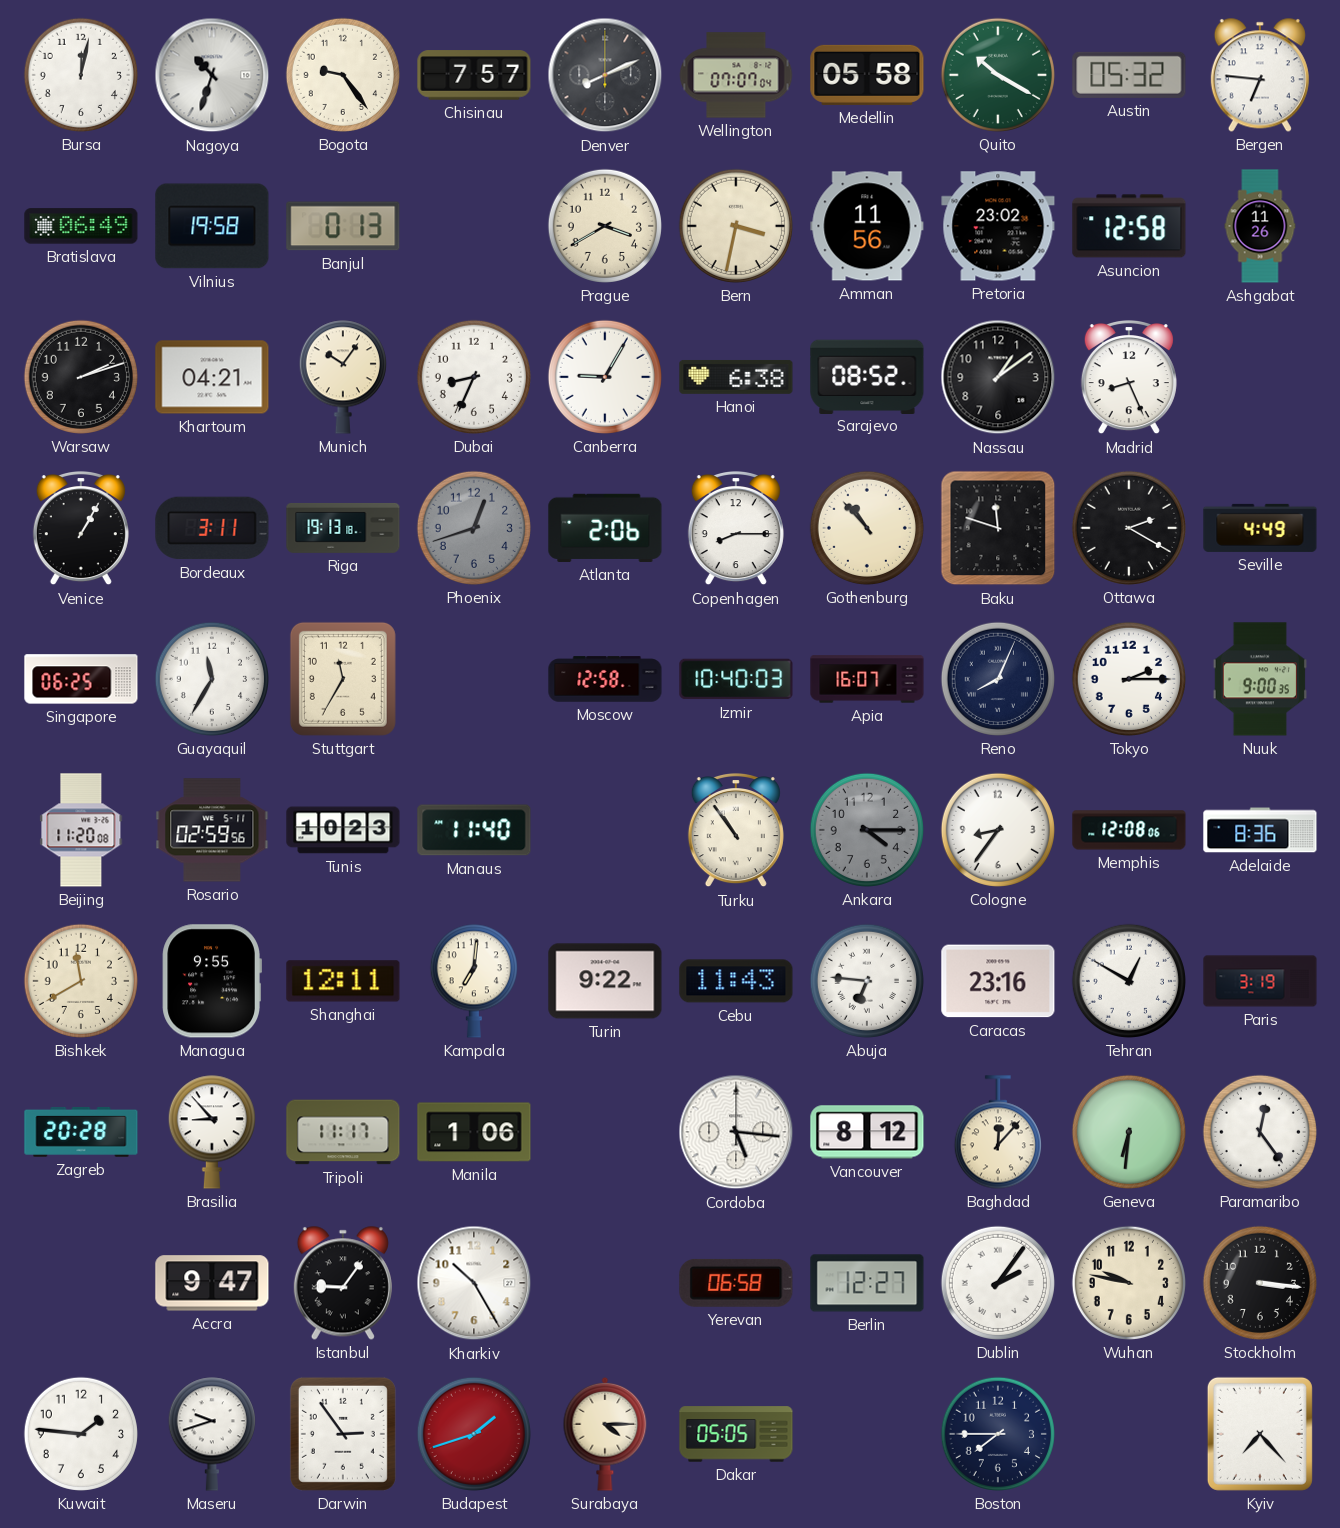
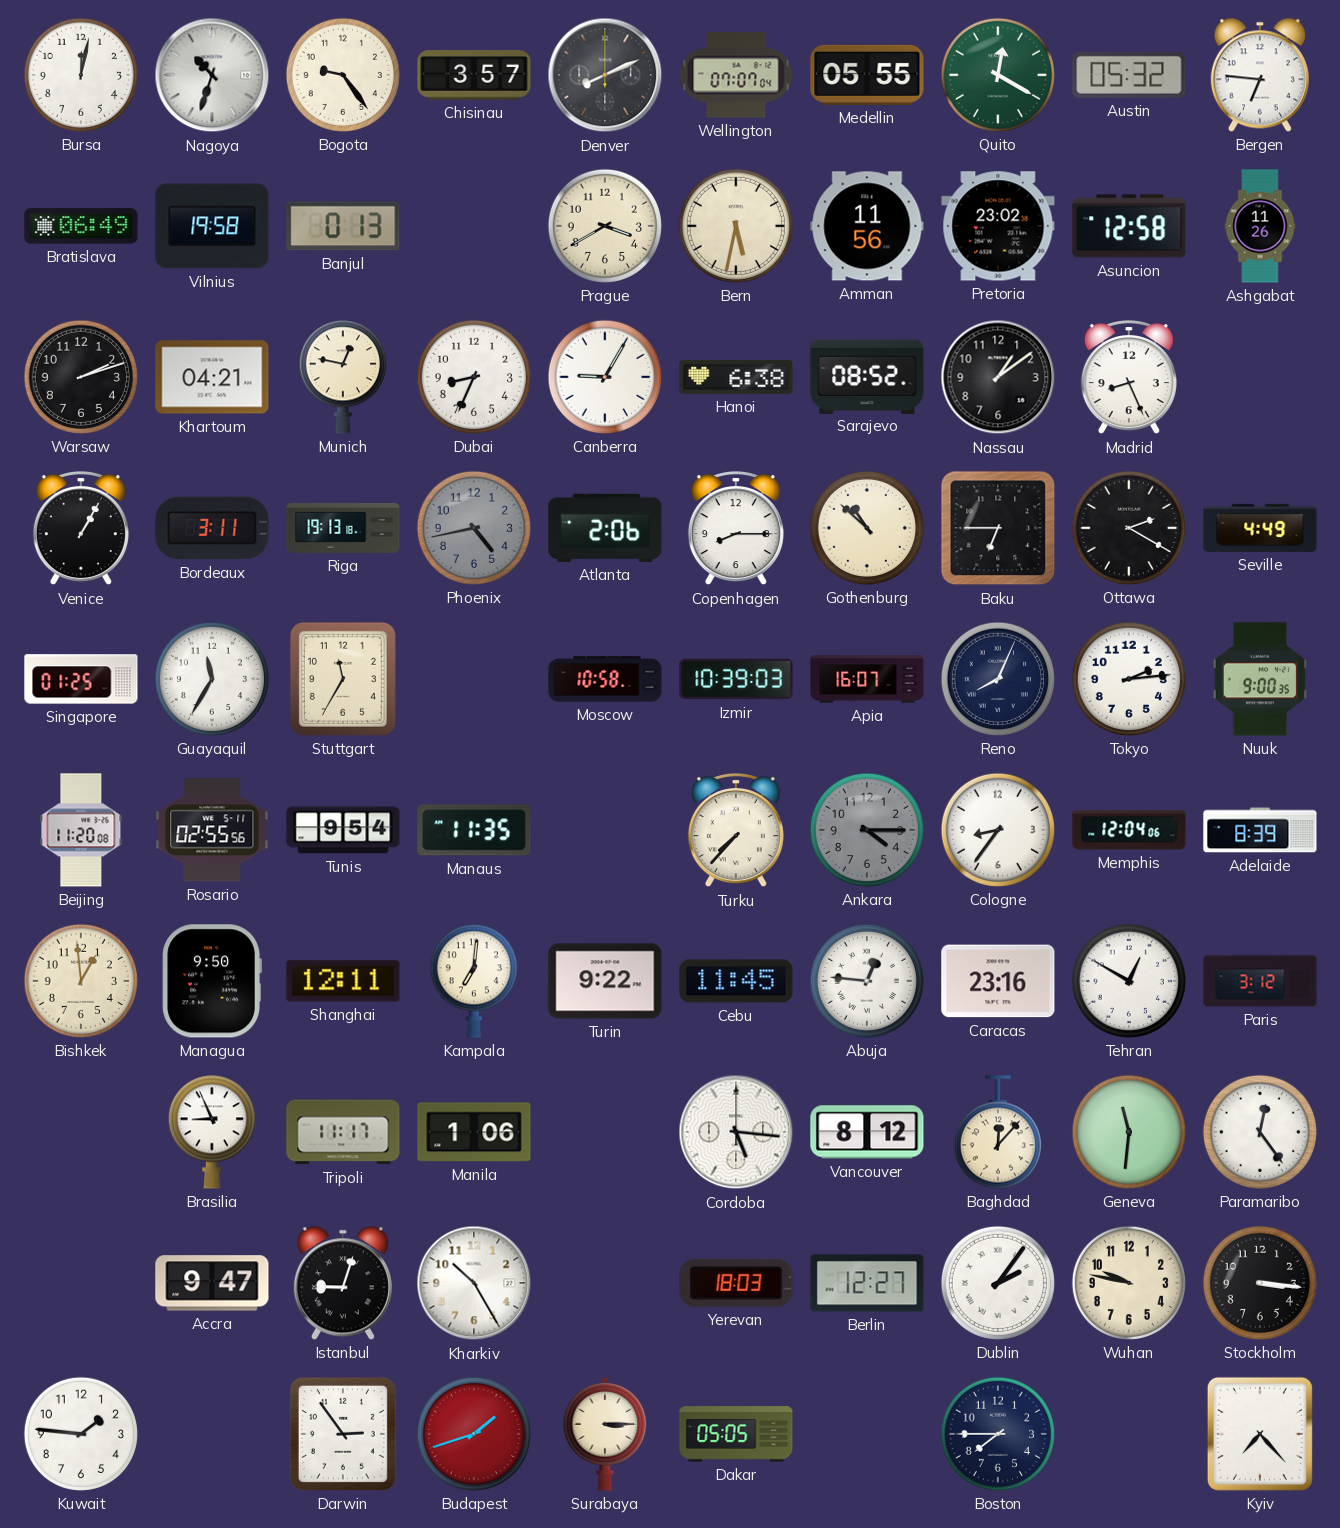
Chisinau: 7:57 -> 3:57
Medellin: 05:58 -> 05:55
Quito: 10:20 -> 12:20
Bern: 3:32 -> 5:32
Munich: 10:06 -> 12:47
Phoenix: 12:42 -> 4:43
Gothenburg: 10:53 -> 10:52
Baku: 11:48 -> 6:45
Singapore: 06:25 -> 01:25
Moscow: 12:58 -> 10:58
Izmir: 10:40 -> 10:39
Tokyo: 2:15 -> 2:14
Rosario: 02:59 -> 02:55
Tunis: 10:23 -> 9:54
Manaus: 11:40 -> 11:35
Turku: 10:54 -> 7:37
Memphis: 12:08 -> 12:04
Adelaide: 8:36 -> 8:39
Bishkek: 11:40 -> 12:59
Managua: 9:55 -> 9:50
Cebu: 11:43 -> 11:45
Abuja: 6:46 -> 12:46
Paris: 3:19 -> 3:12
Zagreb: 20:28 -> none
Brasilia: 8:53 -> 8:56
Geneva: 6:31 -> 11:31
Istanbul: 9:06 -> 9:03
Yerevan: 06:58 -> 18:03
Maseru: 9:42 -> none
Surabaya: 4:15 -> 3:15
